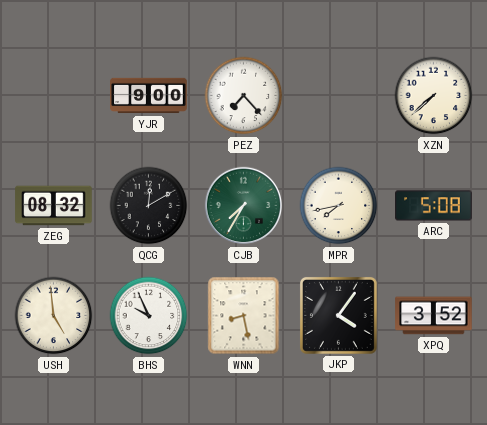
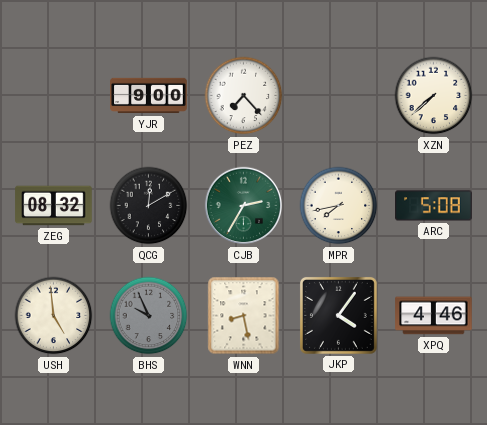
CJB: 7:35 -> 2:35
BHS dial: white -> grey
XPQ: 3:52 -> 4:46
